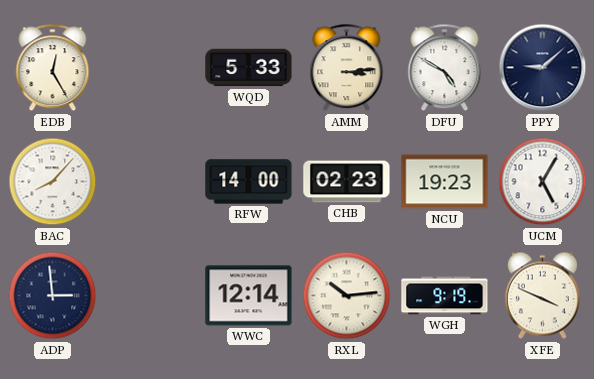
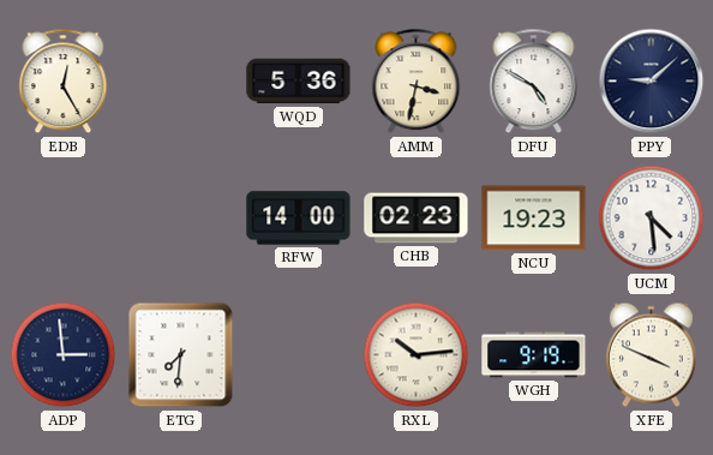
WQD: 5:33 -> 5:36
AMM: 3:14 -> 3:32
BAC: 8:07 -> none
UCM: 5:05 -> 4:29
ETG: none -> 7:31
WWC: 12:14 -> none
